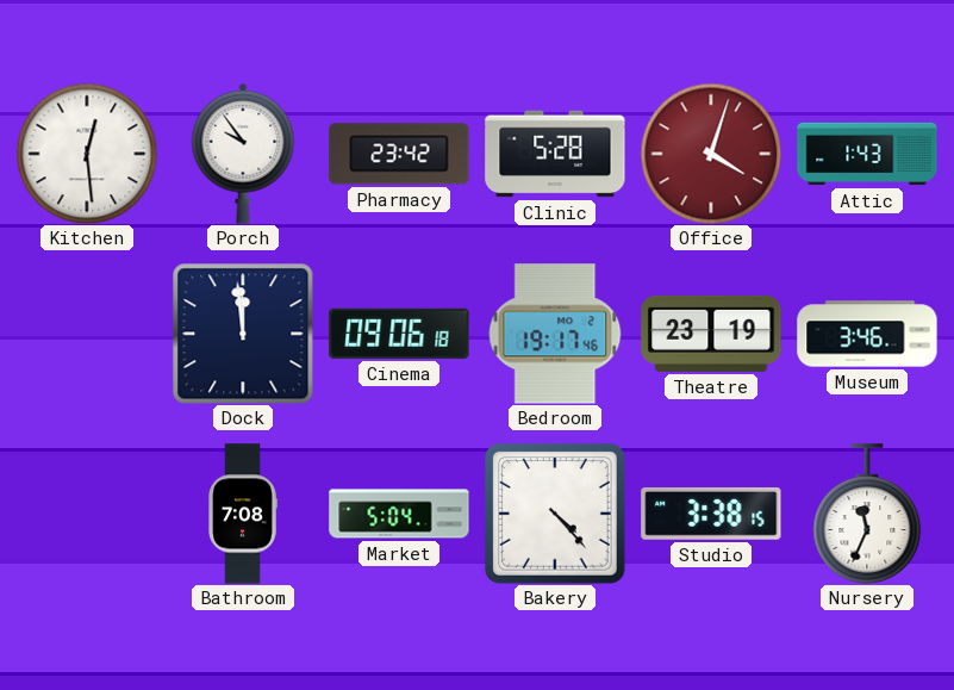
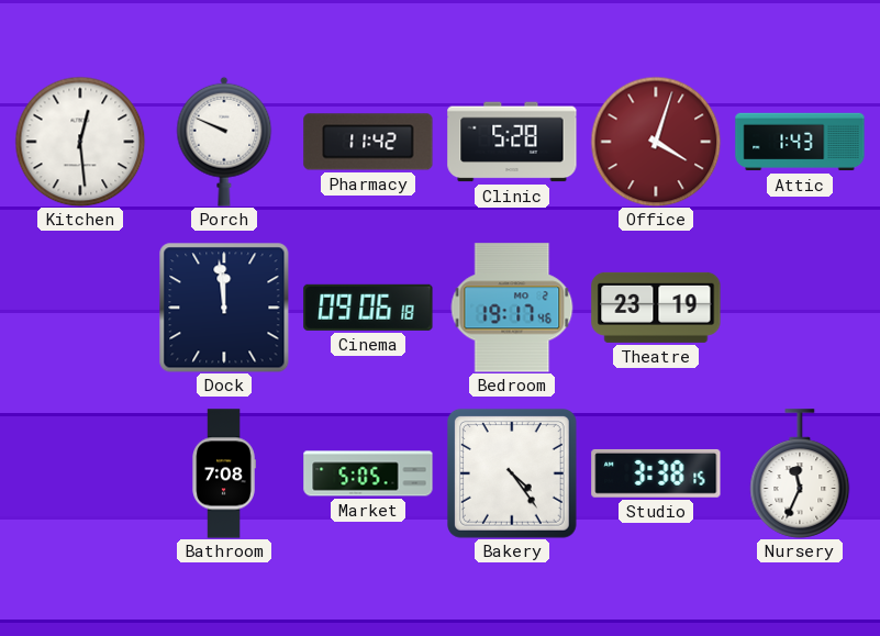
Porch: 9:54 -> 9:49
Pharmacy: 23:42 -> 11:42
Museum: 3:46 -> none
Market: 5:04 -> 5:05
Bakery: 4:23 -> 4:24
